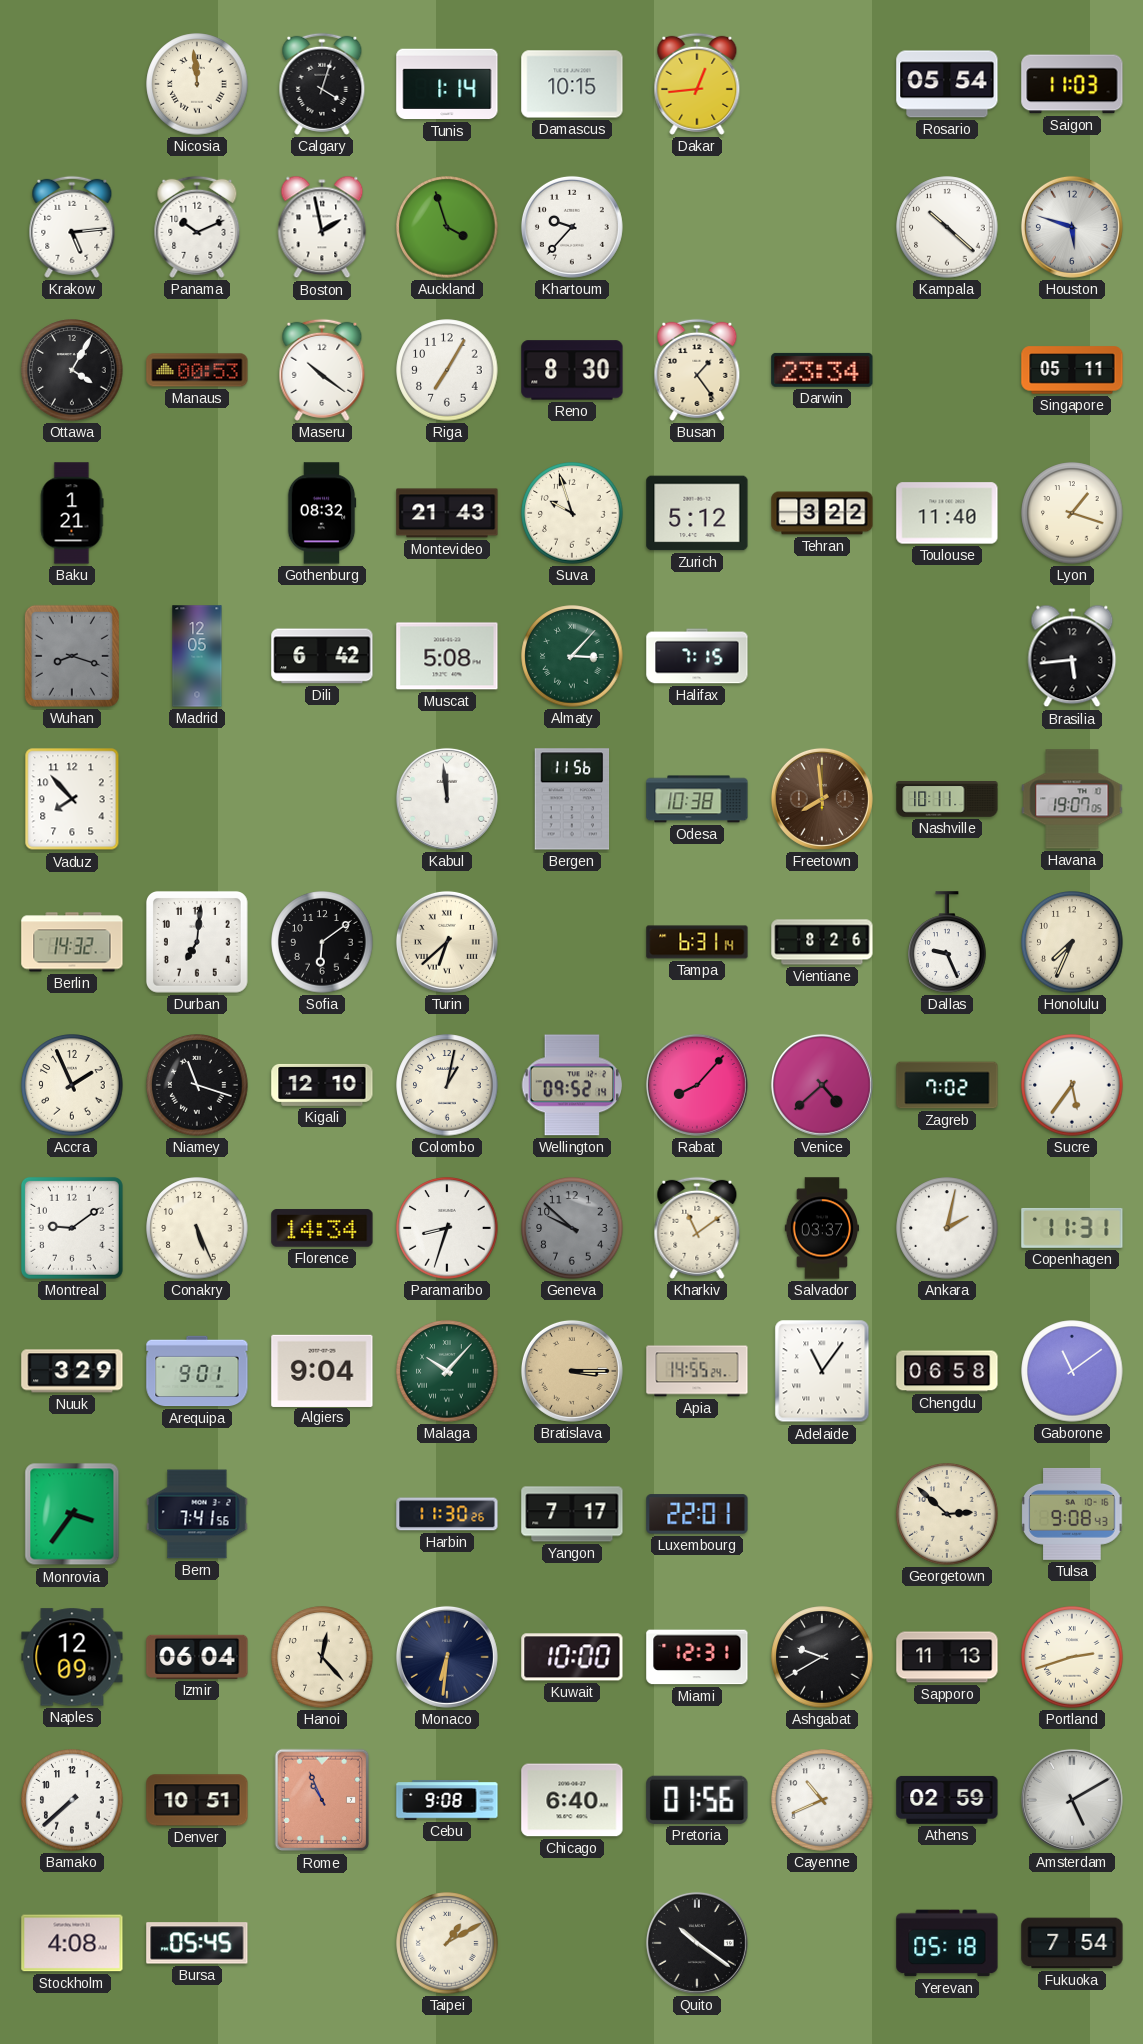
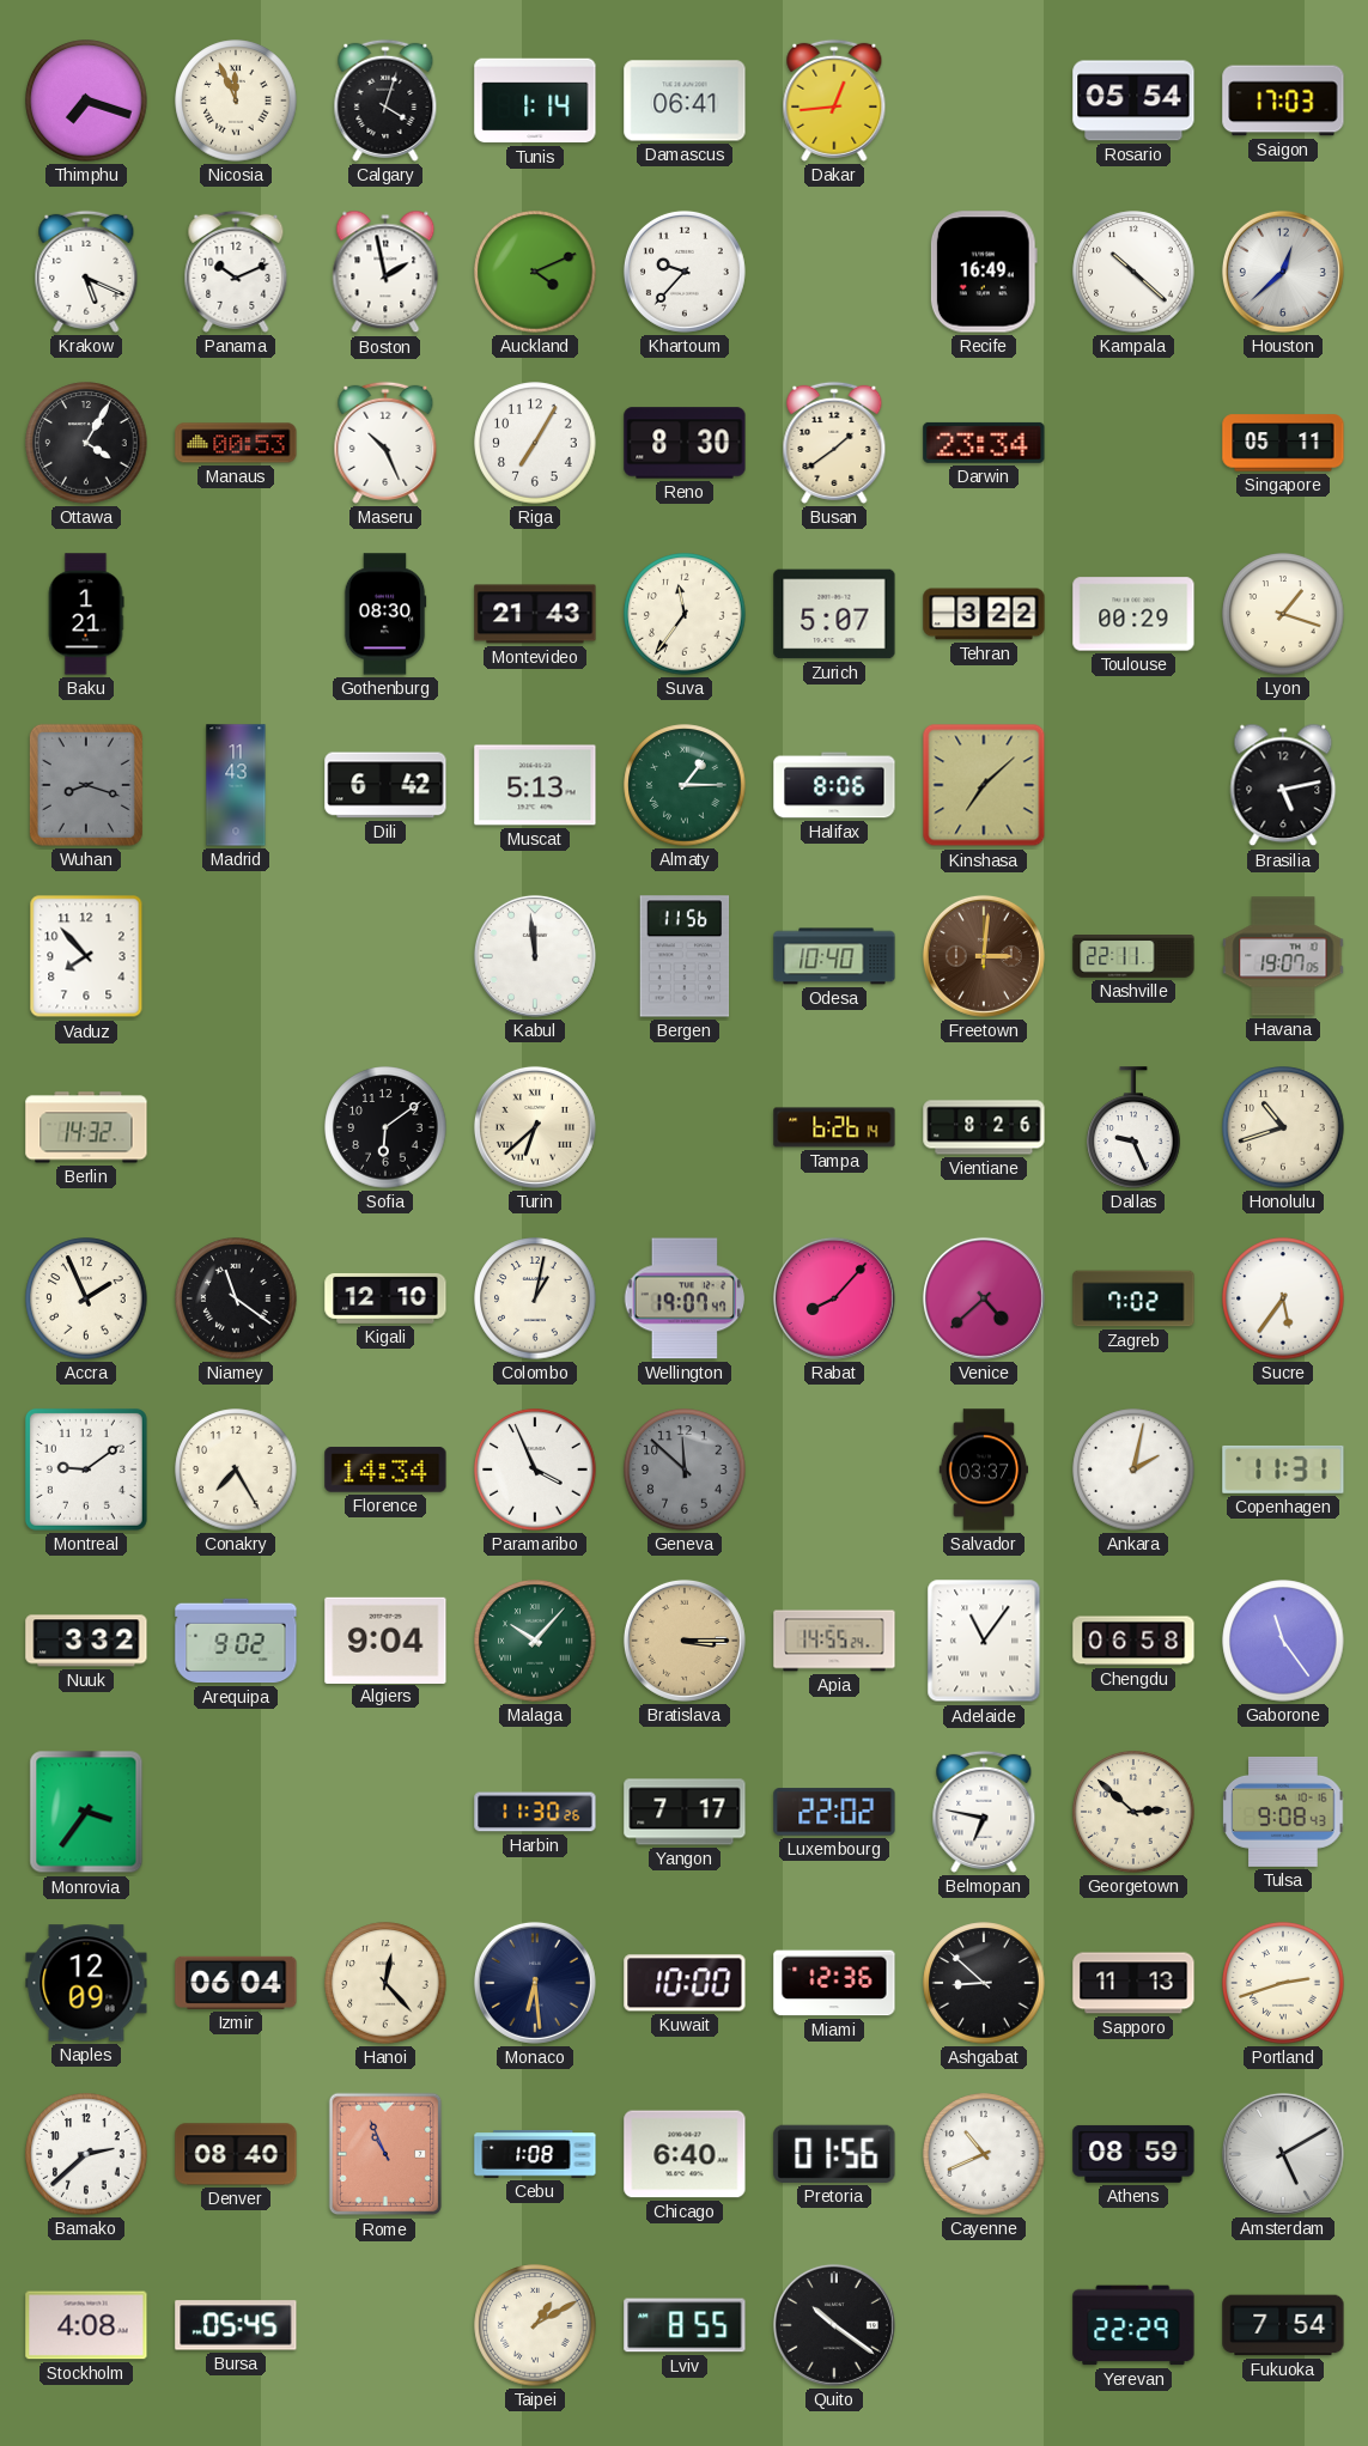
Thimphu: none -> 7:18
Nicosia: 11:59 -> 11:56
Damascus: 10:15 -> 06:41
Saigon: 11:03 -> 17:03
Krakow: 5:14 -> 5:19
Auckland: 3:57 -> 4:11
Recife: none -> 16:49
Houston: 5:48 -> 12:38
Maseru: 10:21 -> 10:26
Busan: 1:24 -> 1:39
Gothenburg: 08:32 -> 08:30
Suva: 9:57 -> 11:36
Zurich: 5:12 -> 5:07
Toulouse: 11:40 -> 00:29
Madrid: 12:05 -> 11:43
Muscat: 5:08 -> 5:13
Almaty: 3:07 -> 1:15
Halifax: 7:15 -> 8:06
Kinshasa: none -> 7:08
Brasilia: 5:44 -> 5:13
Odesa: 10:38 -> 10:40
Freetown: 7:59 -> 3:01
Nashville: 10:11 -> 22:11
Durban: 7:01 -> none
Tampa: 6:31 -> 6:26
Honolulu: 7:34 -> 10:42
Niamey: 11:18 -> 11:21
Wellington: 09:52 -> 19:07
Conakry: 5:26 -> 7:25
Paramaribo: 8:33 -> 3:56
Geneva: 9:52 -> 11:52
Kharkiv: 11:09 -> none
Nuuk: 3:29 -> 3:32
Arequipa: 9:01 -> 9:02
Gaborone: 11:09 -> 11:24
Bern: 7:41 -> none
Luxembourg: 22:01 -> 22:02
Belmopan: none -> 6:47
Monaco: 6:31 -> 6:29
Miami: 12:31 -> 12:36
Ashgabat: 9:40 -> 8:52
Bamako: 7:38 -> 2:38
Denver: 10:51 -> 08:40
Cebu: 9:08 -> 1:08
Athens: 02:59 -> 08:59
Lviv: none -> 8:55
Yerevan: 05:18 -> 22:29
